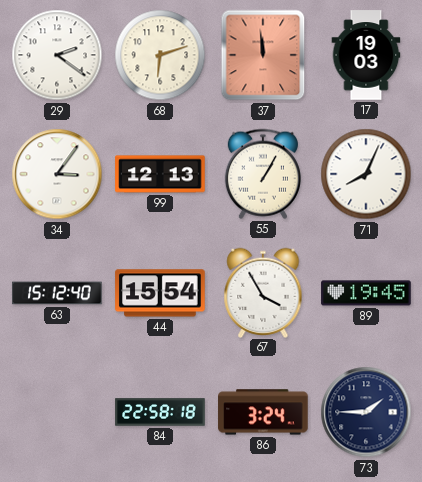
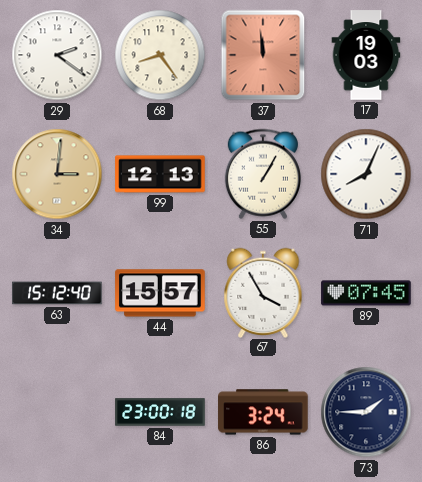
68: 6:12 -> 8:24
34: 3:06 -> 3:01
34 dial: white -> champagne
44: 15:54 -> 15:57
89: 19:45 -> 07:45
84: 22:58 -> 23:00
